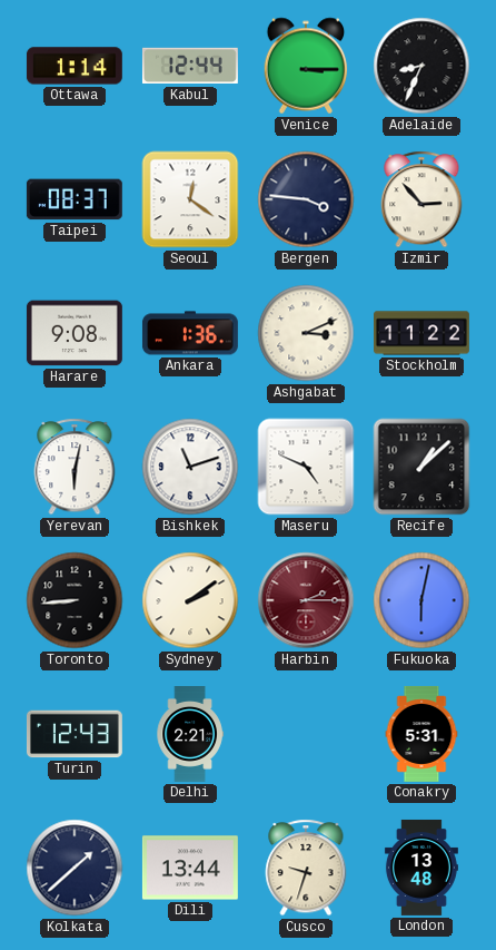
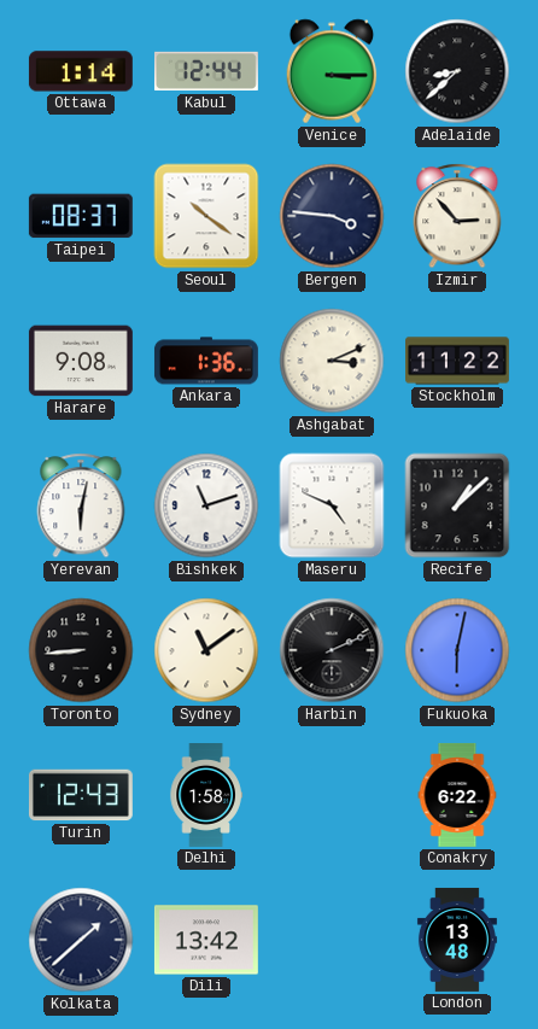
Adelaide: 8:34 -> 8:38
Seoul: 12:21 -> 10:21
Sydney: 2:09 -> 11:09
Harbin: 2:15 -> 2:11
Harbin dial: burgundy -> black
Delhi: 2:21 -> 1:58
Conakry: 5:31 -> 6:22
Dili: 13:44 -> 13:42
Cusco: 9:33 -> none
